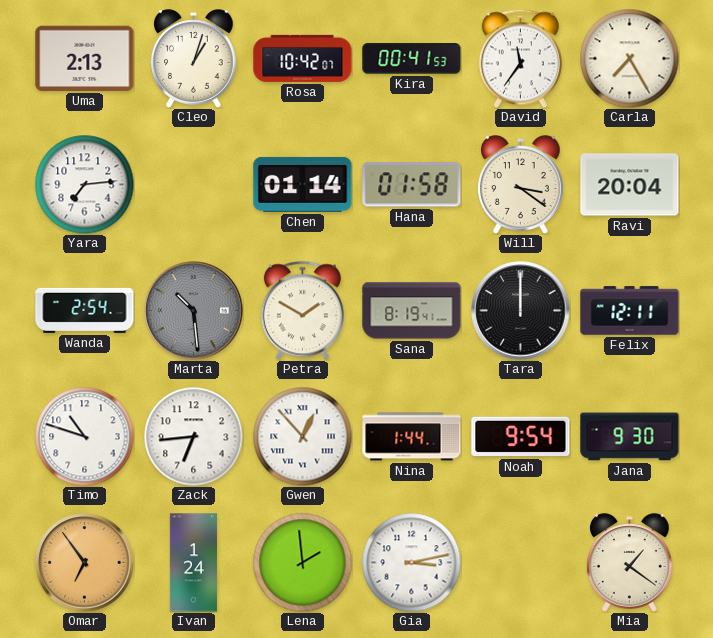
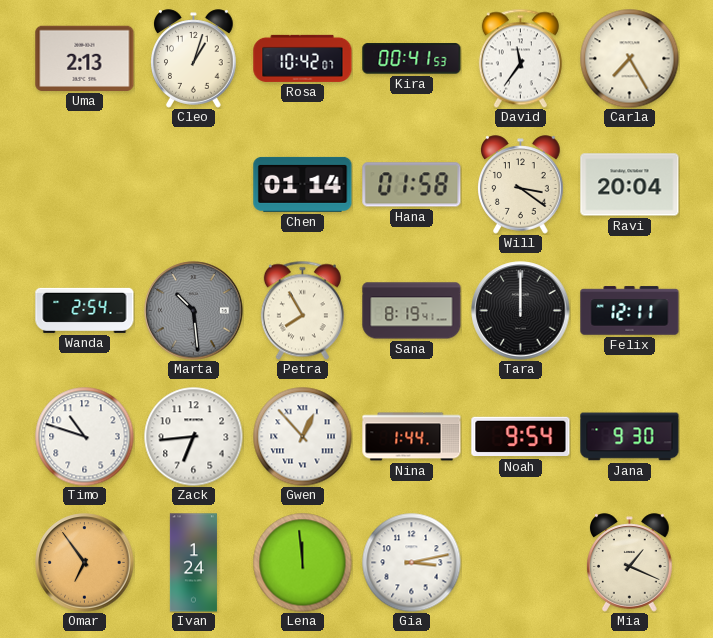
Yara: 7:14 -> none
Petra: 1:50 -> 7:55
Lena: 1:59 -> 11:59
Mia: 1:21 -> 1:19
